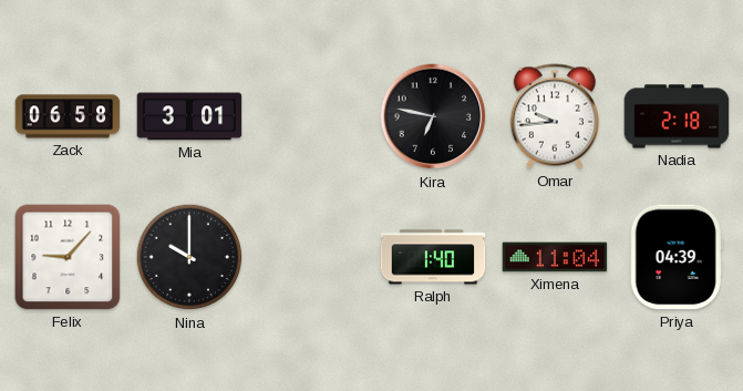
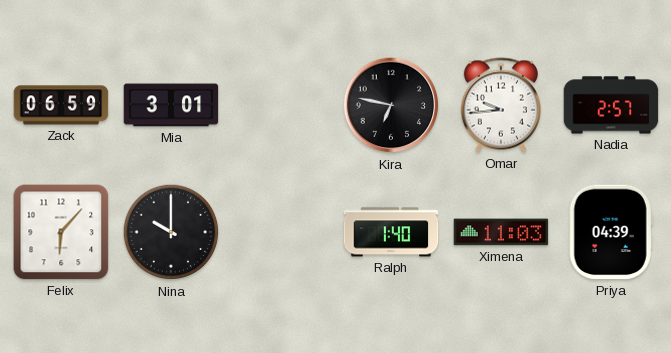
Zack: 06:58 -> 06:59
Nadia: 2:18 -> 2:57
Felix: 9:07 -> 6:07
Ximena: 11:04 -> 11:03
